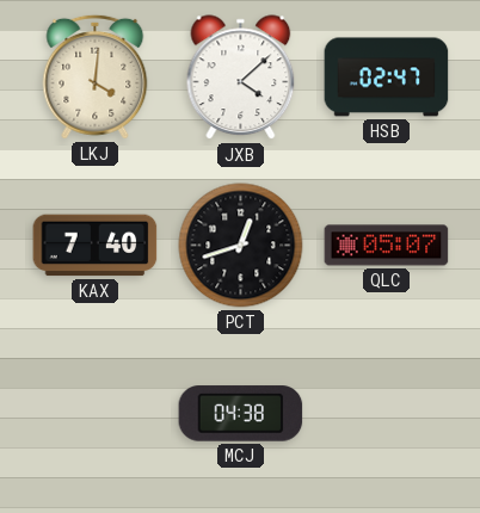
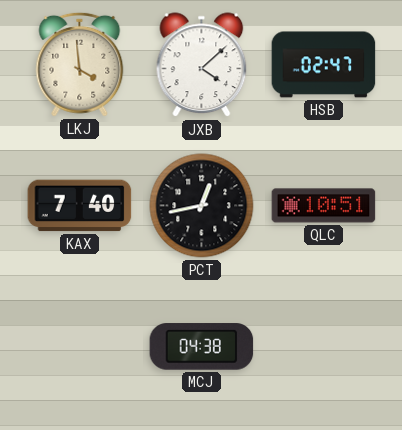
LKJ: 4:01 -> 3:59
PCT: 12:42 -> 12:43
QLC: 05:07 -> 10:51
